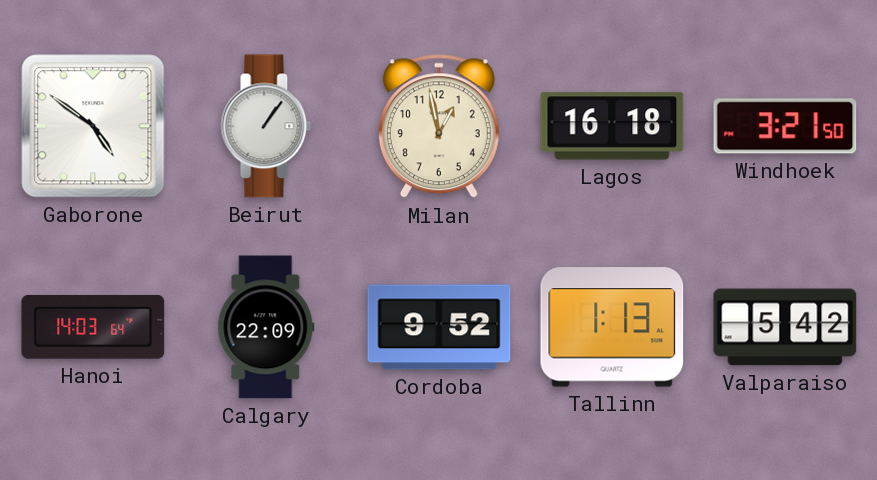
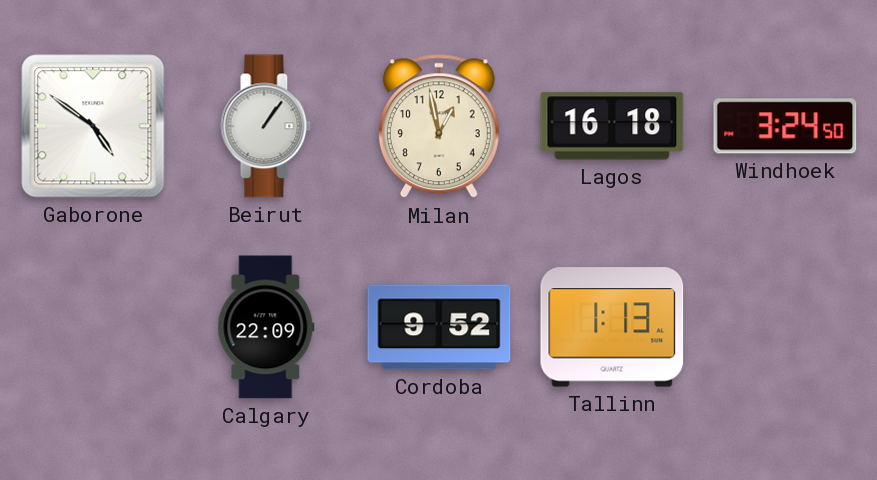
Windhoek: 3:21 -> 3:24
Hanoi: 14:03 -> none
Valparaiso: 5:42 -> none
